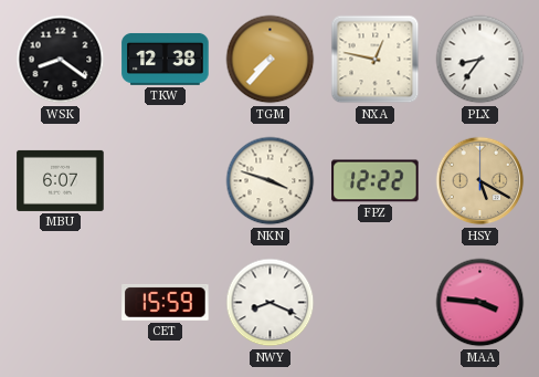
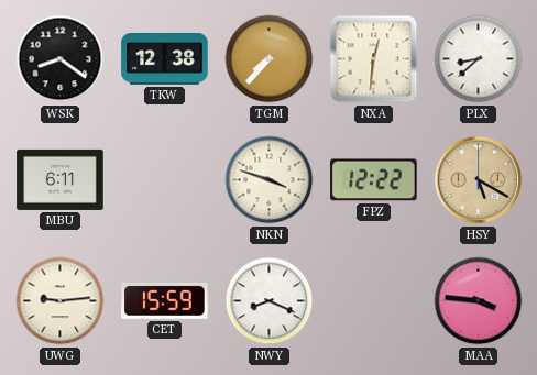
NXA: 12:47 -> 12:31
PLX: 8:36 -> 8:38
MBU: 6:07 -> 6:11
UWG: none -> 9:14
